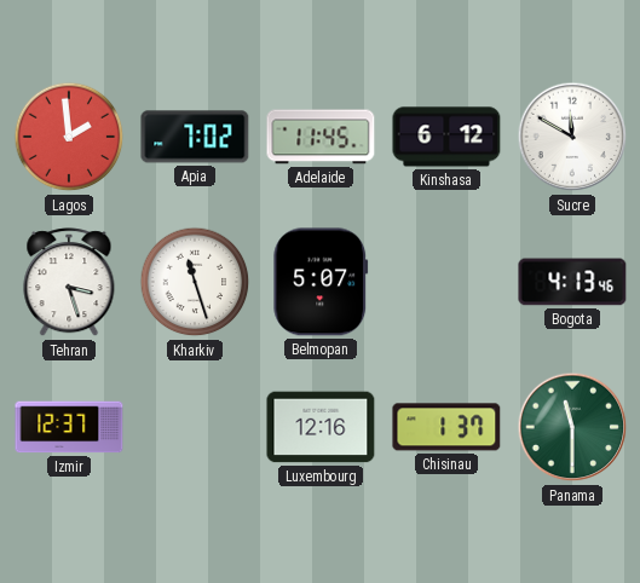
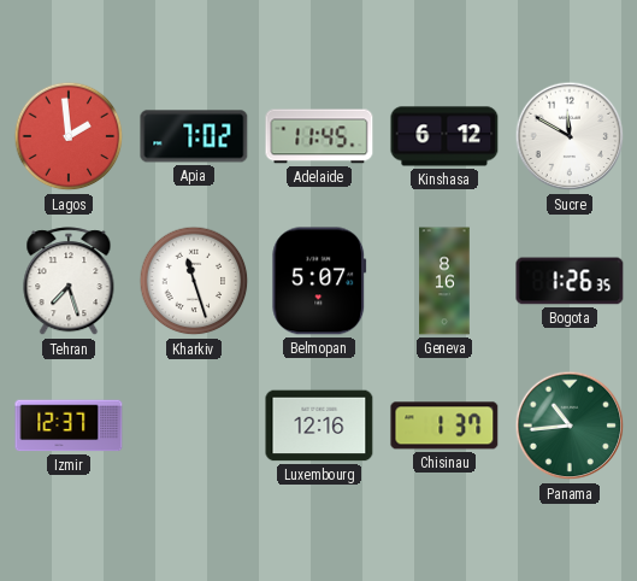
Tehran: 3:27 -> 7:27
Geneva: none -> 8:16
Bogota: 4:13 -> 1:26
Panama: 11:30 -> 10:44
